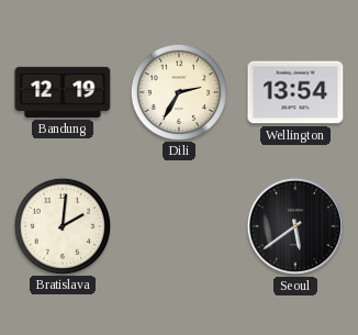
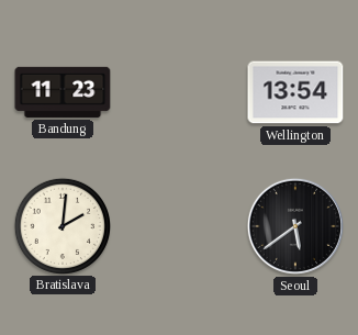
Bandung: 12:19 -> 11:23
Dili: 2:35 -> none
